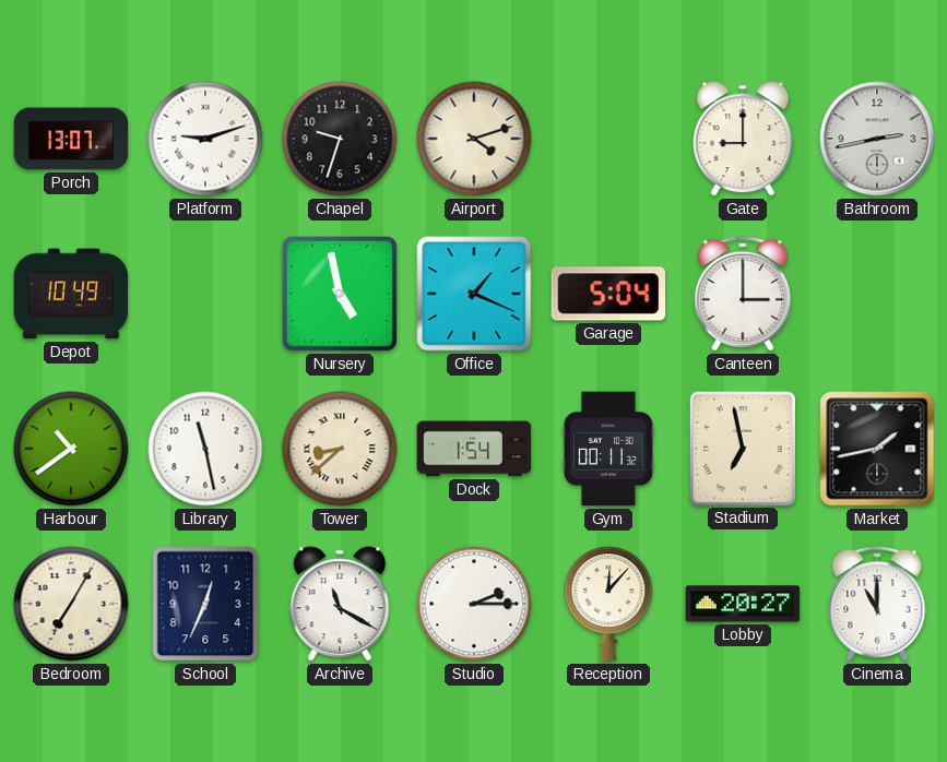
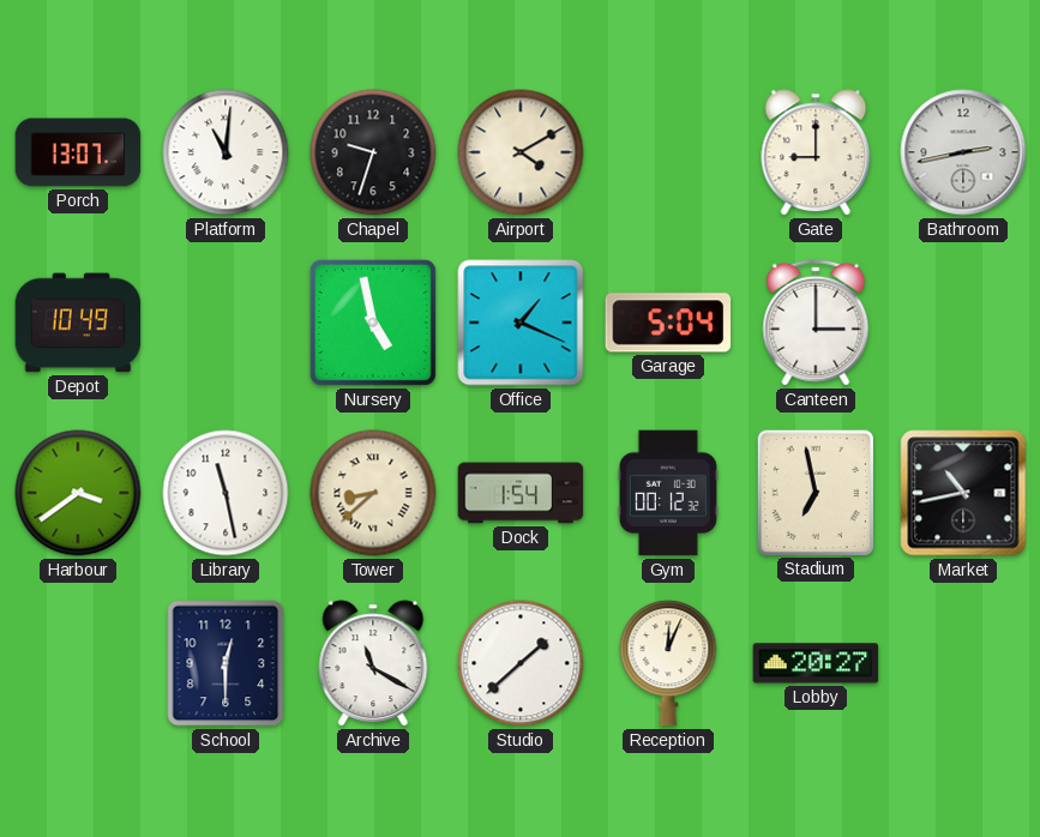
Platform: 9:12 -> 11:01
Airport: 4:12 -> 4:10
Harbour: 10:39 -> 3:39
Gym: 00:11 -> 00:12
Market: 1:43 -> 10:43
Bedroom: 7:05 -> none
School: 12:34 -> 12:30
Studio: 2:15 -> 1:38
Reception: 12:07 -> 12:04
Cinema: 11:00 -> none
